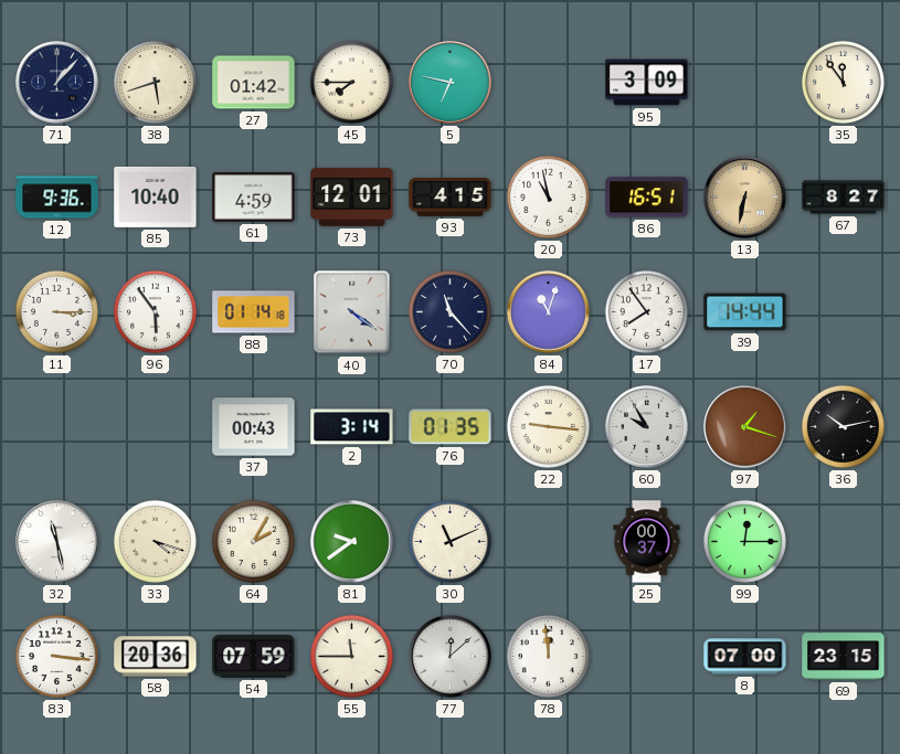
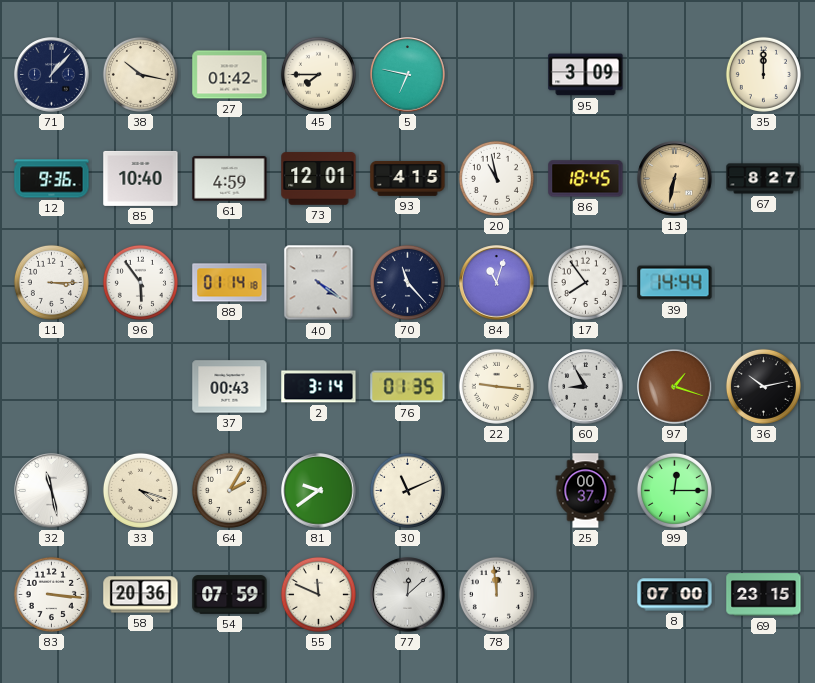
38: 5:42 -> 10:17
35: 11:54 -> 12:00
86: 16:51 -> 18:45
60: 9:55 -> 8:55
55: 11:45 -> 11:49
